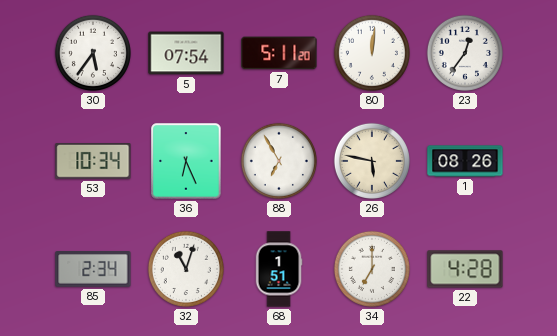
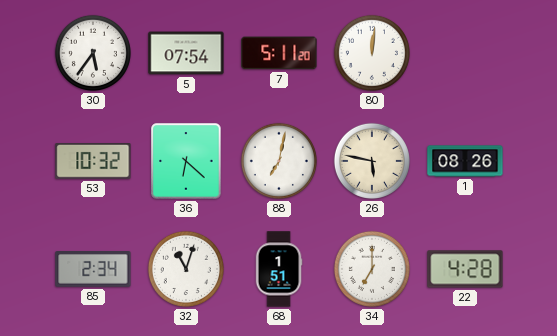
23: 12:36 -> none
53: 10:34 -> 10:32
36: 6:26 -> 6:22
88: 6:55 -> 7:02
